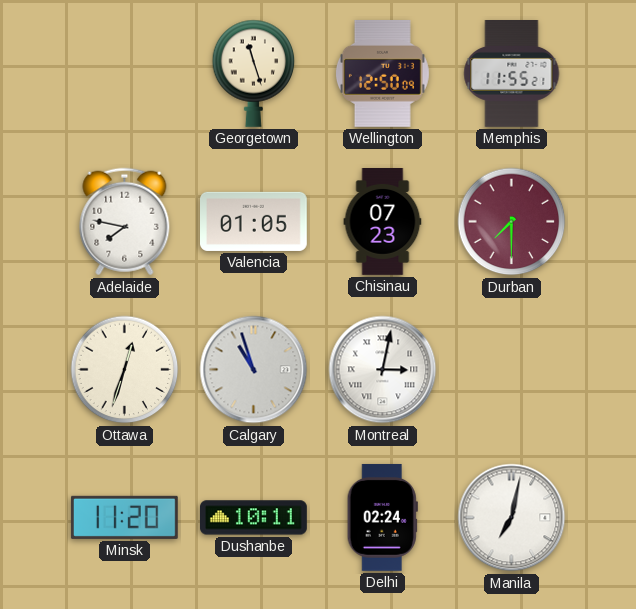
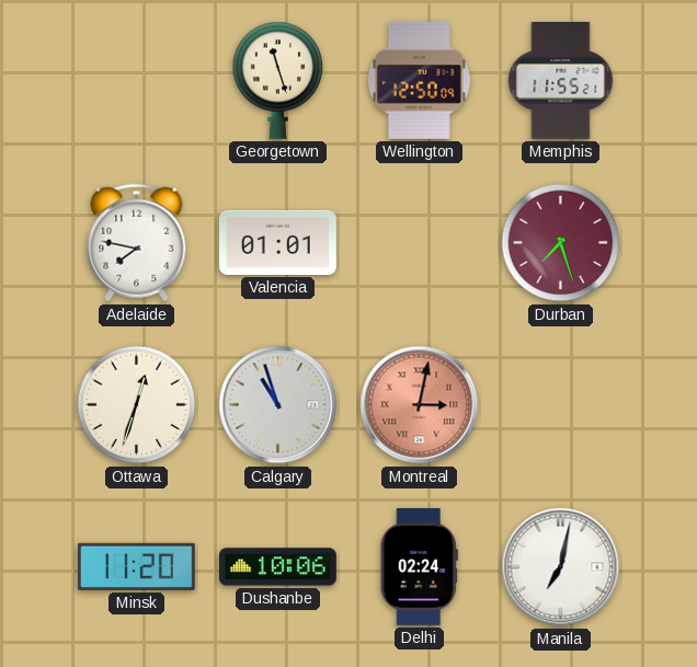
Valencia: 01:05 -> 01:01
Chisinau: 07:23 -> none
Durban: 7:30 -> 7:27
Montreal dial: white -> salmon
Dushanbe: 10:11 -> 10:06
